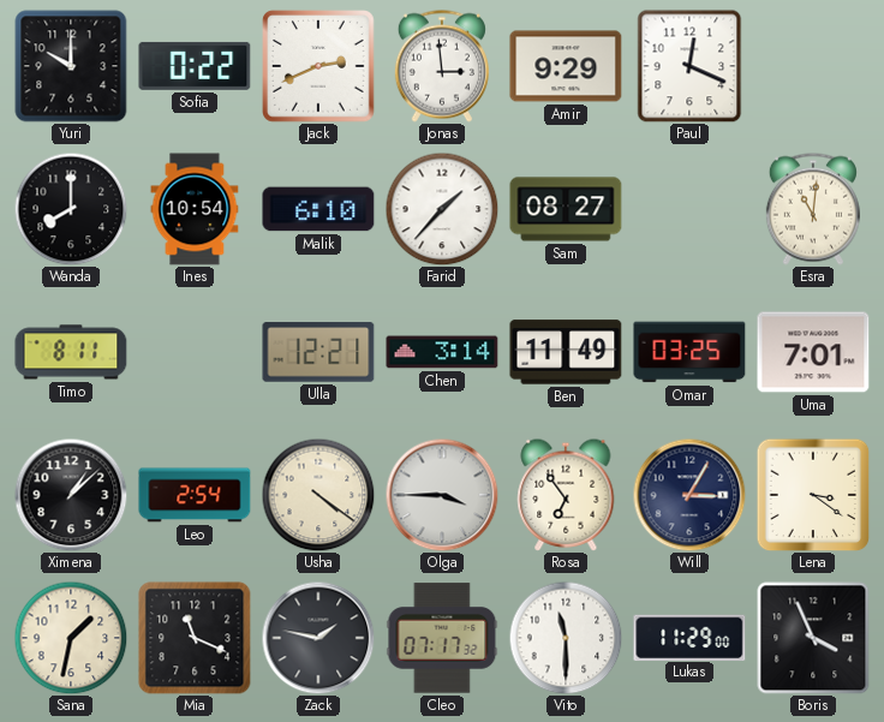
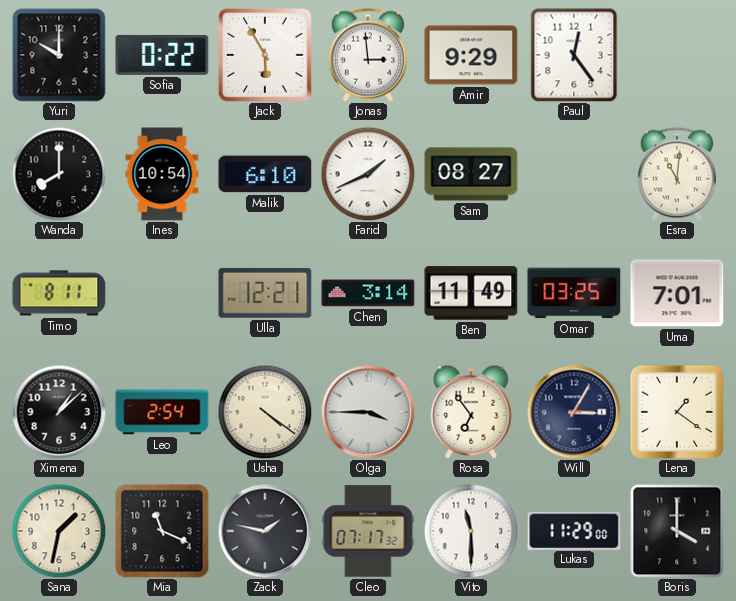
Jack: 2:41 -> 5:55
Paul: 12:19 -> 12:24
Farid: 1:37 -> 1:41
Lena: 3:21 -> 1:21
Boris: 3:56 -> 4:00
